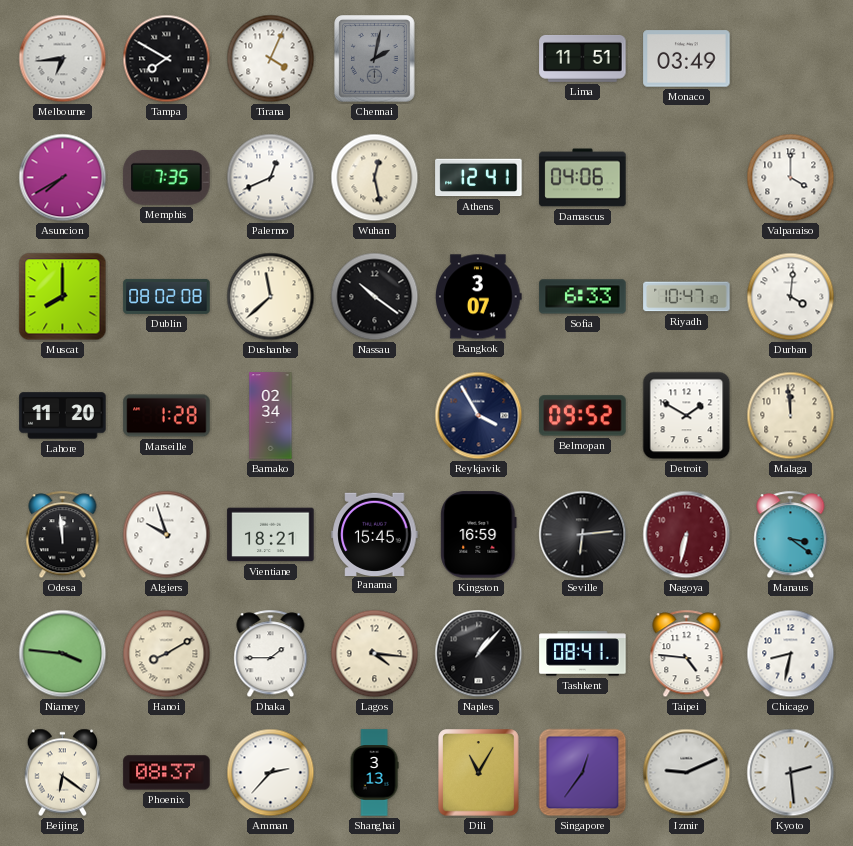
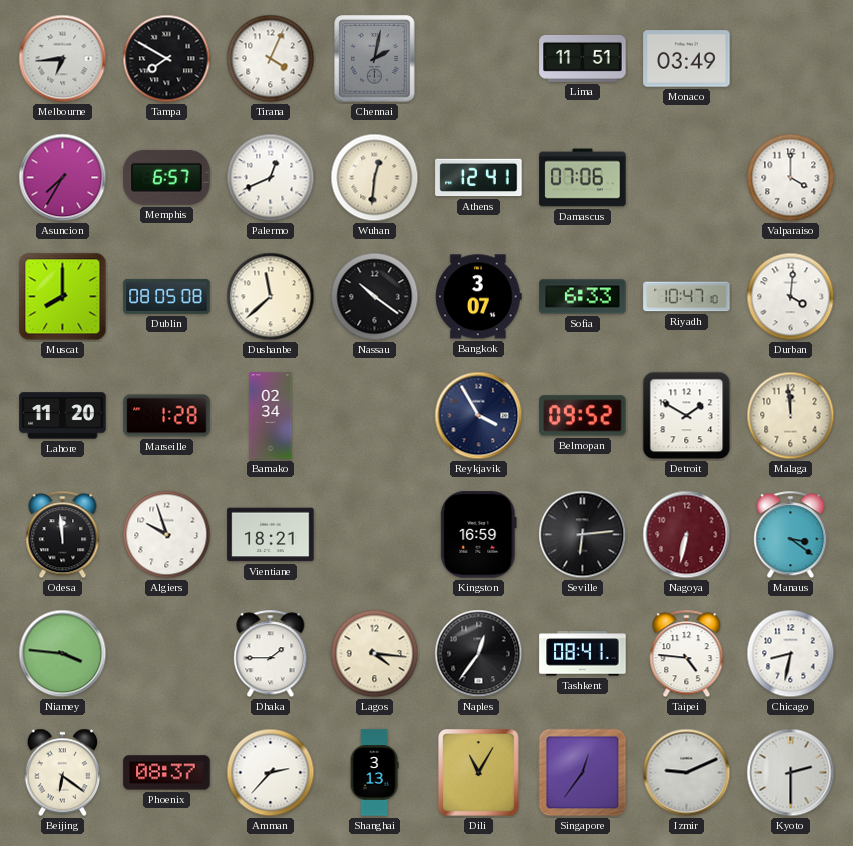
Asuncion: 7:40 -> 7:35
Memphis: 7:35 -> 6:57
Wuhan: 12:28 -> 12:31
Damascus: 04:06 -> 07:06
Dublin: 08:02 -> 08:05
Panama: 15:45 -> none
Hanoi: 8:10 -> none
Naples: 1:07 -> 12:36
Kyoto: 2:29 -> 2:30
